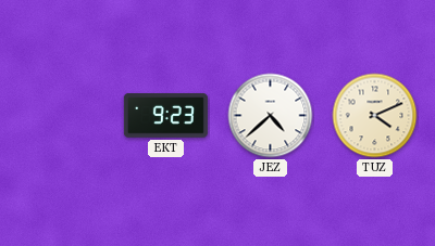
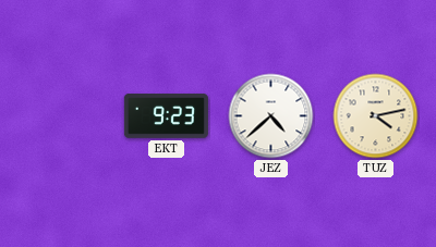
TUZ: 4:11 -> 4:13
